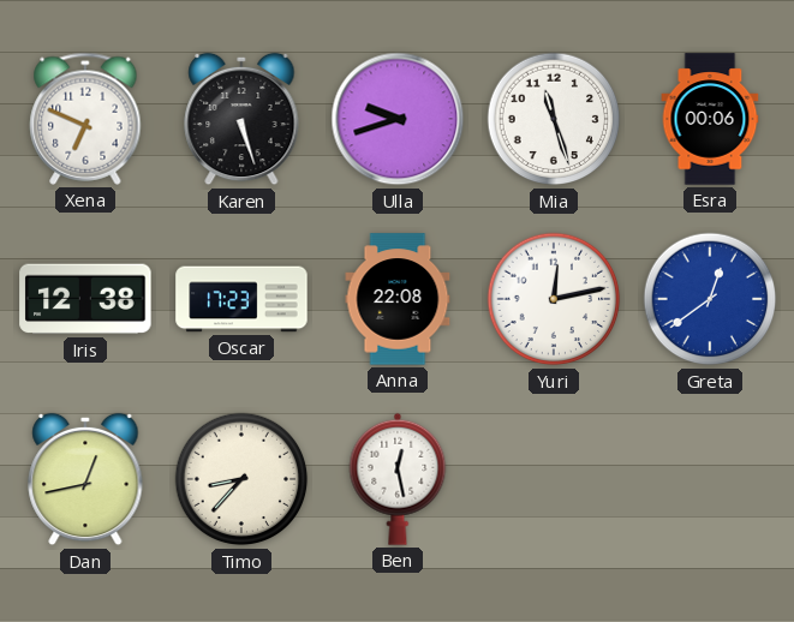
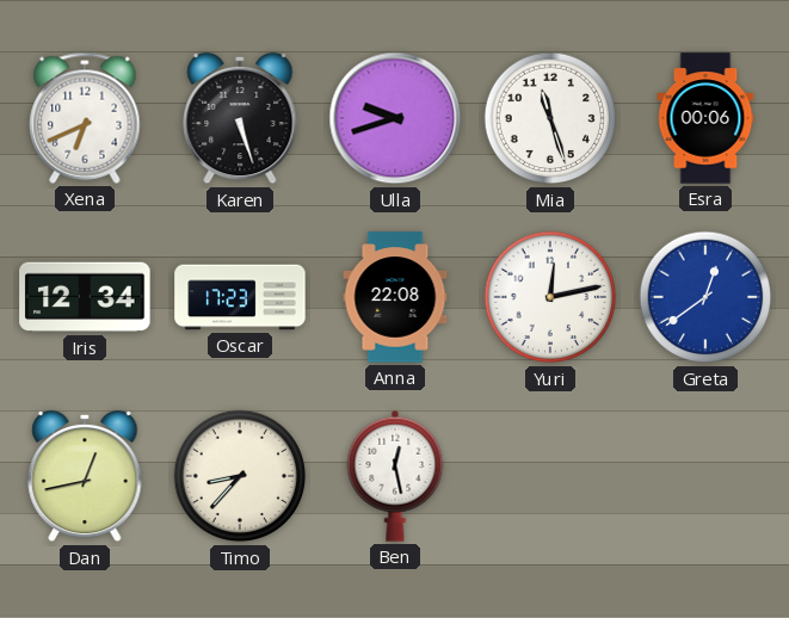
Xena: 6:49 -> 6:41
Iris: 12:38 -> 12:34
